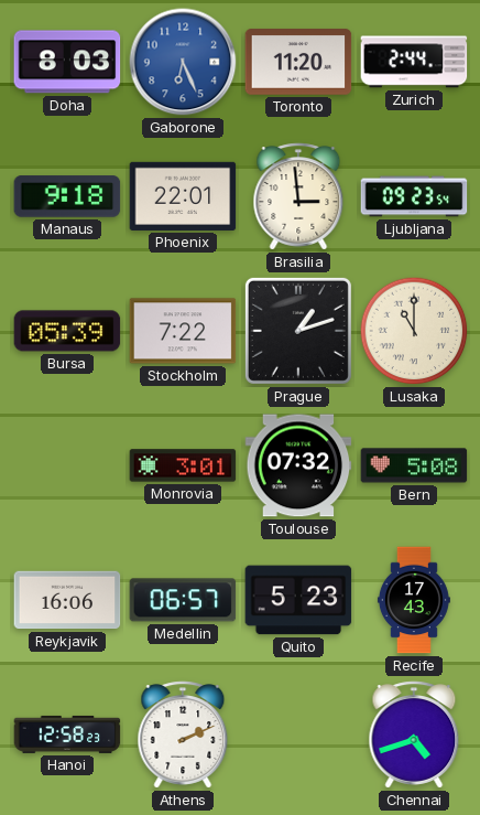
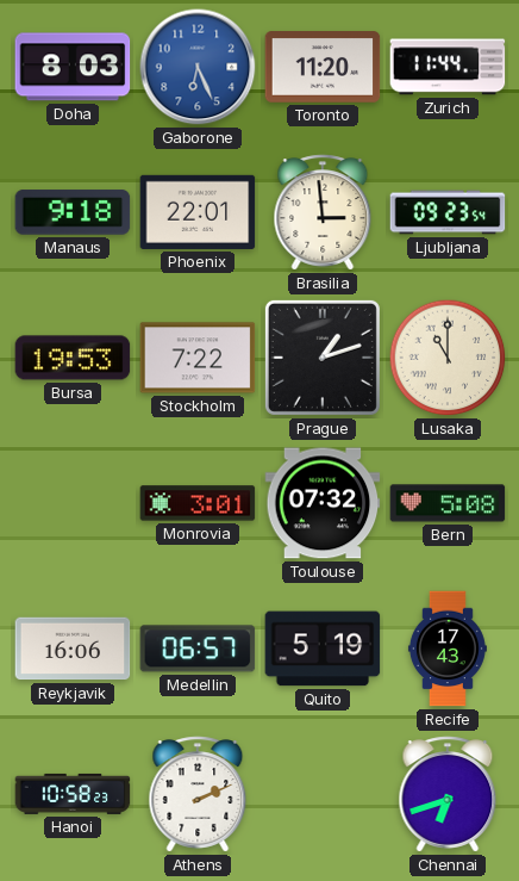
Zurich: 2:44 -> 11:44
Bursa: 05:39 -> 19:53
Quito: 5:23 -> 5:19
Hanoi: 12:58 -> 10:58
Chennai: 4:42 -> 6:42
